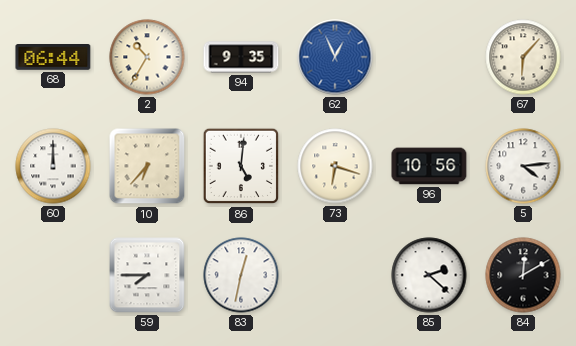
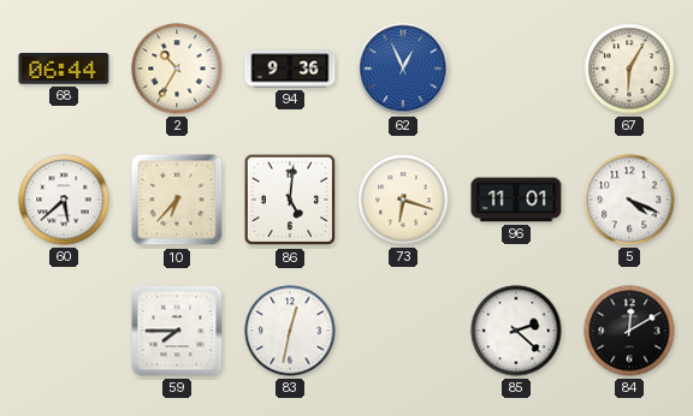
94: 9:35 -> 9:36
67: 6:07 -> 6:05
60: 12:00 -> 5:38
96: 10:56 -> 11:01
5: 4:14 -> 4:19
